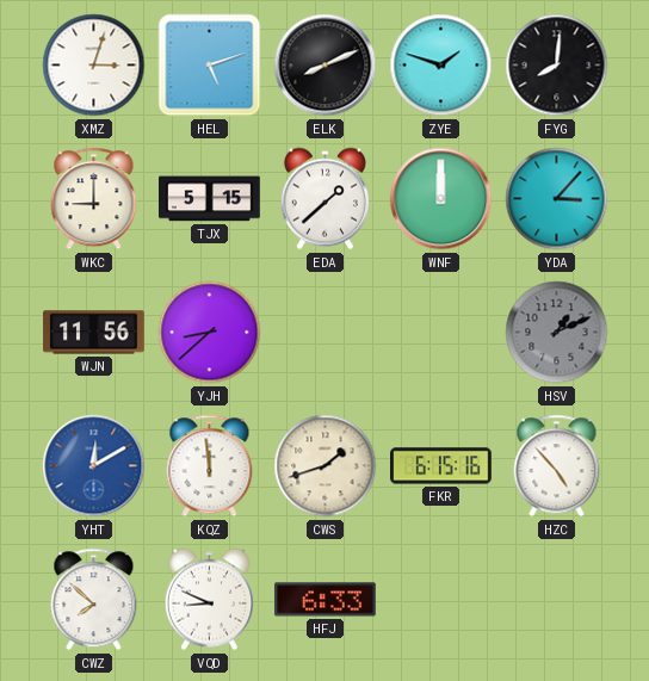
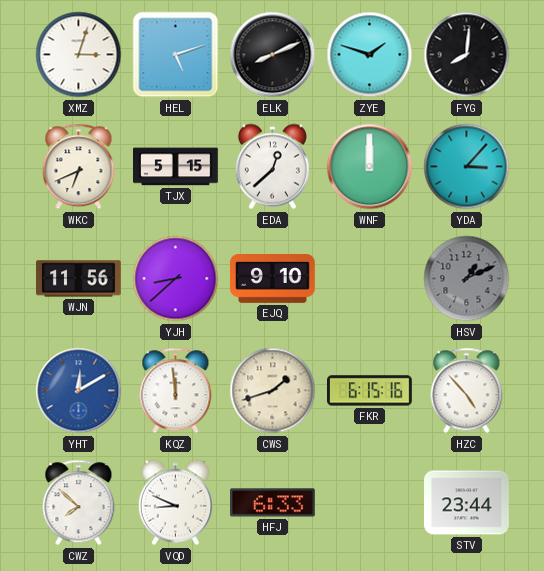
WKC: 9:00 -> 6:41
EDA: 1:38 -> 12:38
EJQ: none -> 9:10
STV: none -> 23:44
